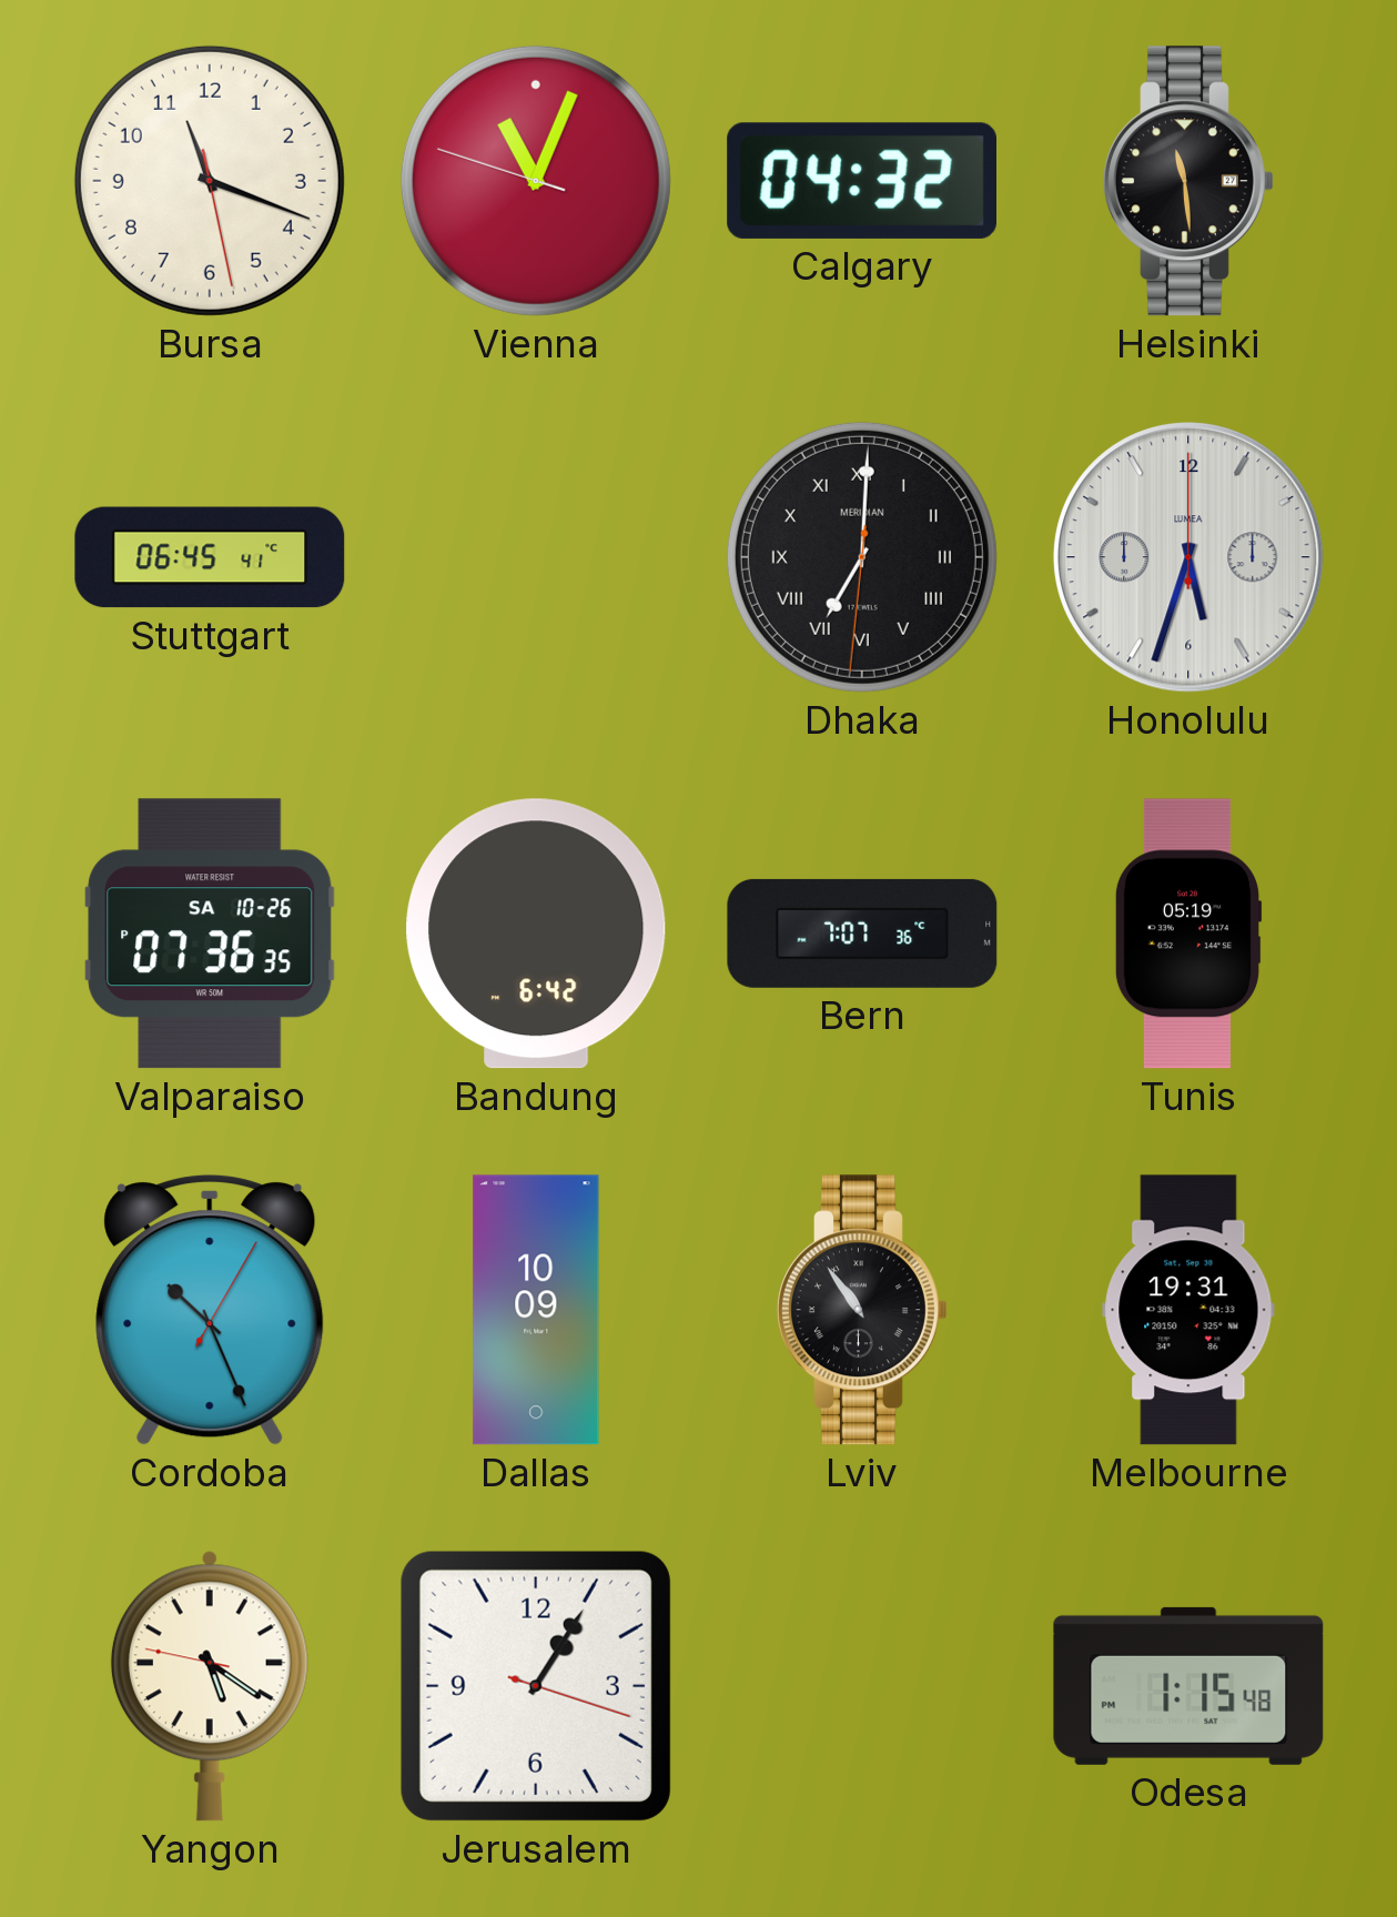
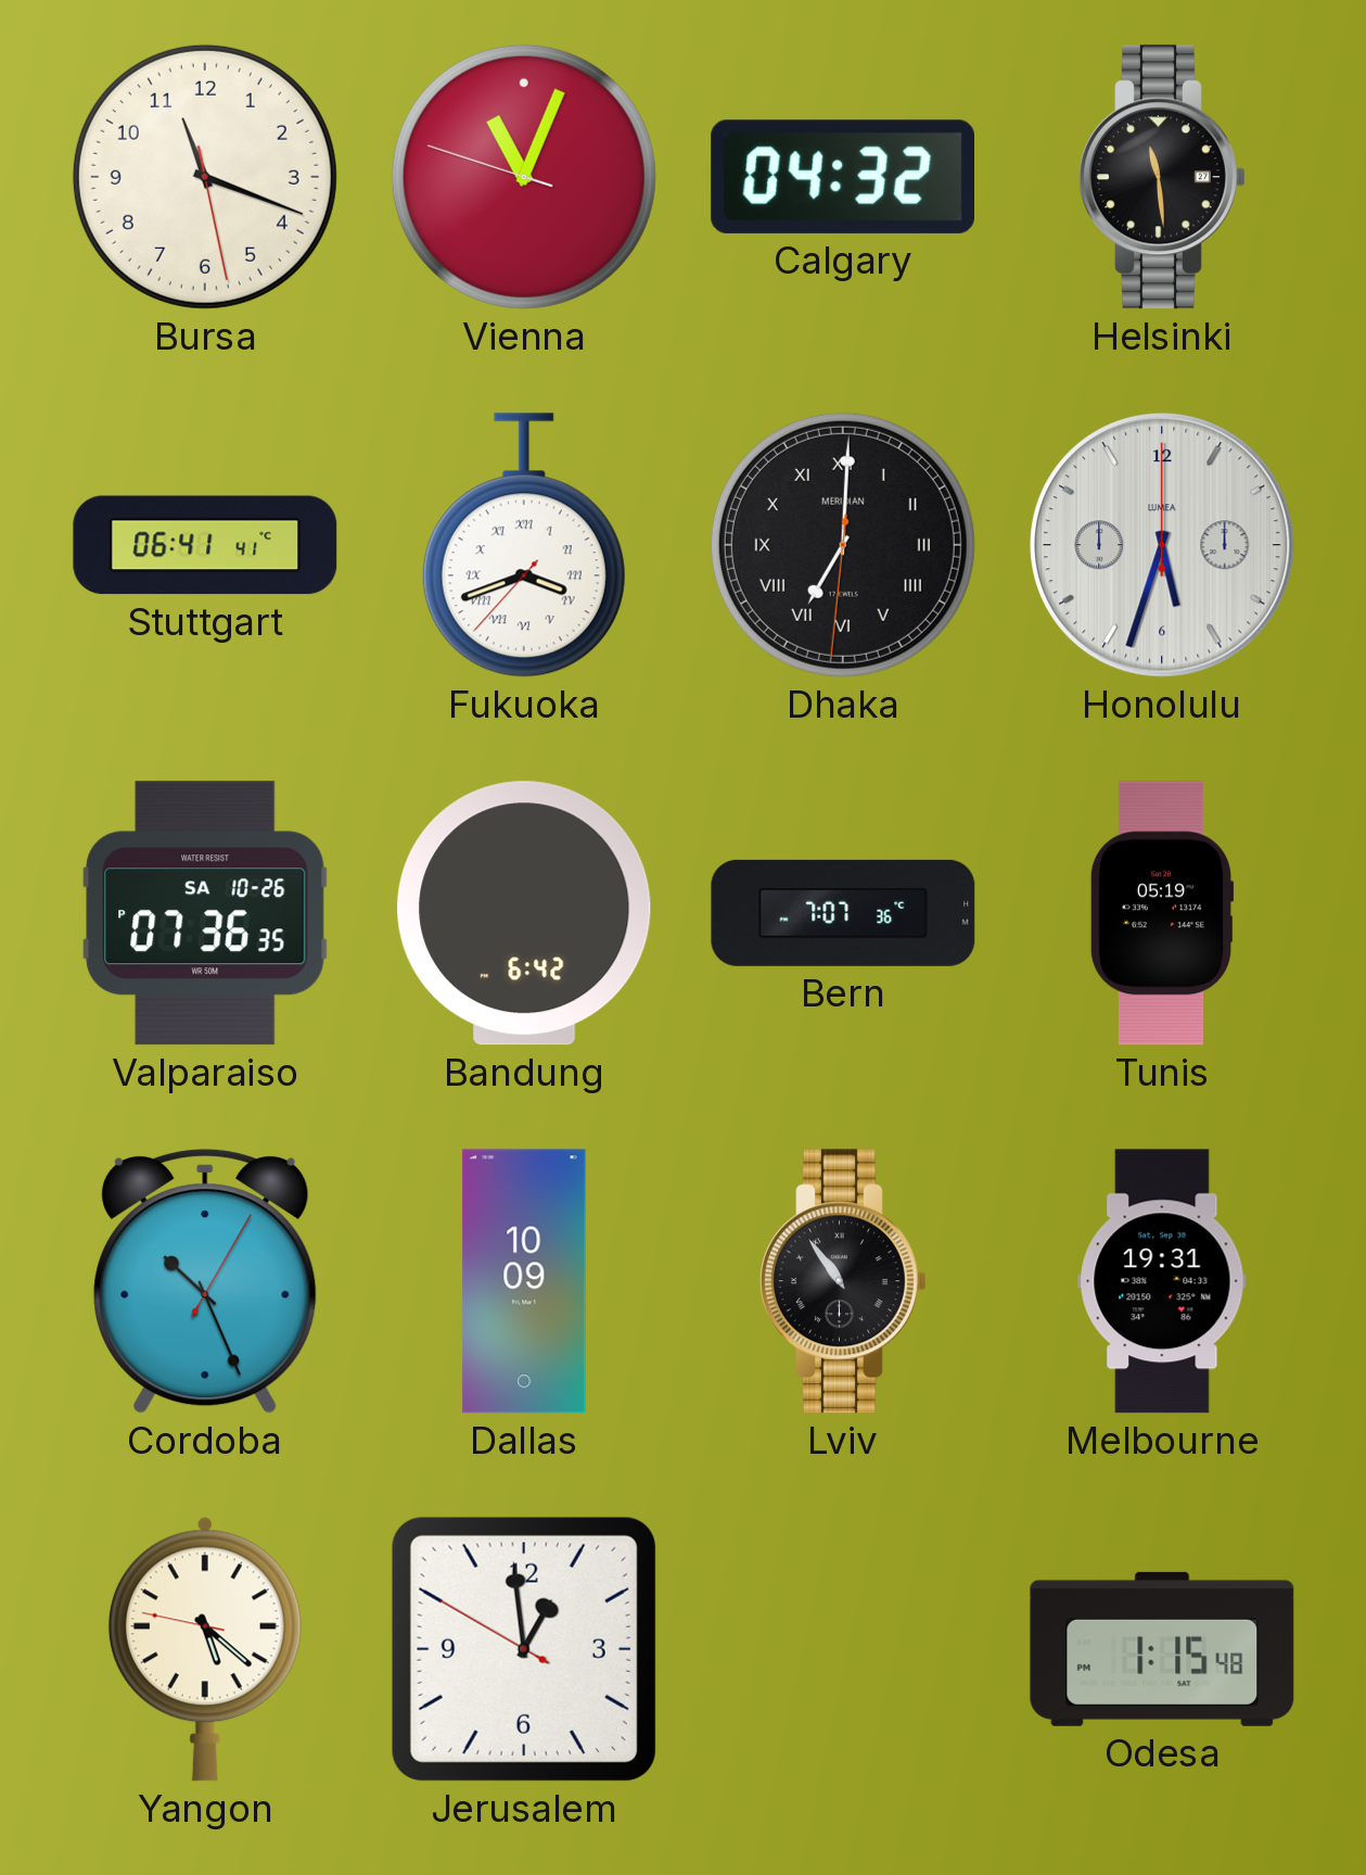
Stuttgart: 06:45 -> 06:41
Fukuoka: none -> 3:41
Yangon: 5:20 -> 5:21
Jerusalem: 1:05 -> 12:58
